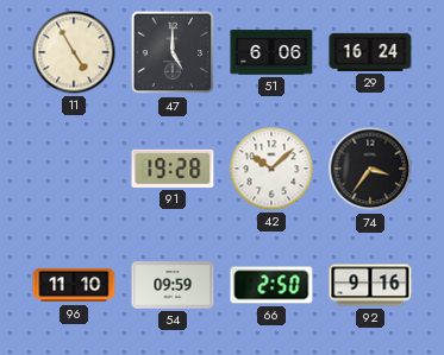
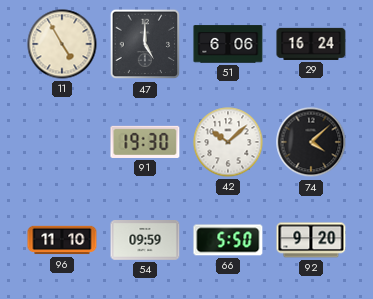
91: 19:28 -> 19:30
74: 3:36 -> 4:08
66: 2:50 -> 5:50
92: 9:16 -> 9:20
